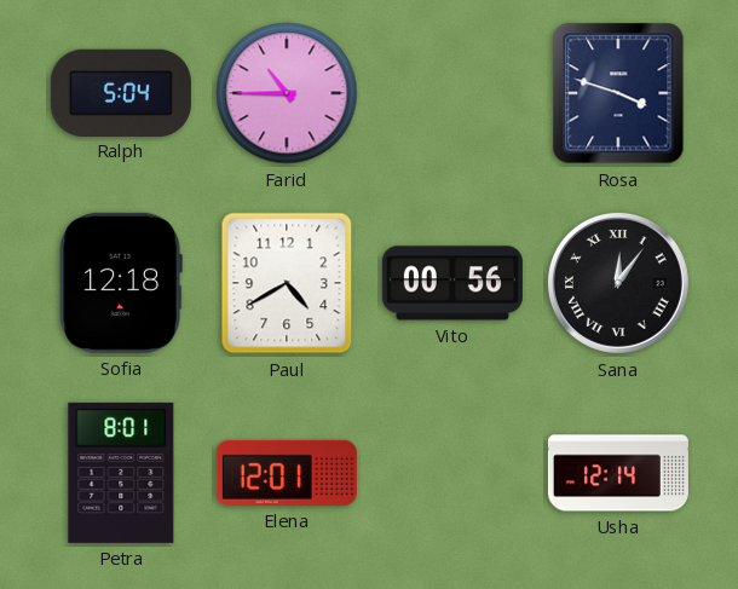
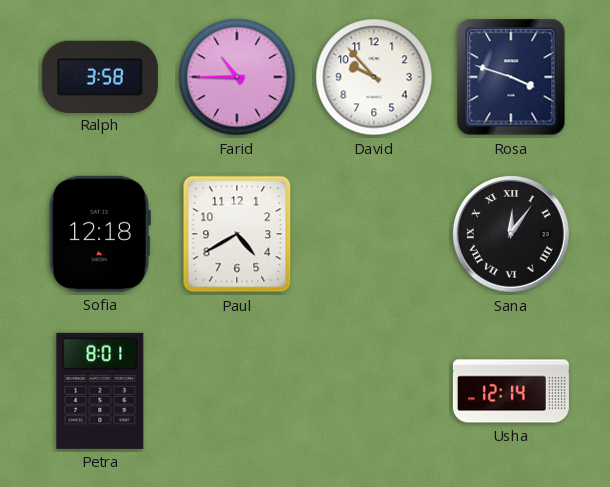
Ralph: 5:04 -> 3:58
David: none -> 9:53
Vito: 00:56 -> none
Elena: 12:01 -> none
